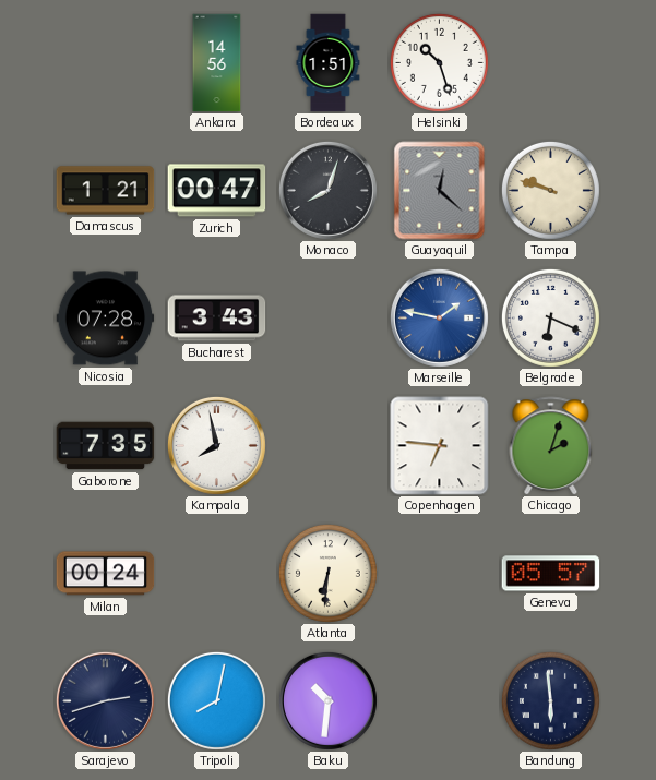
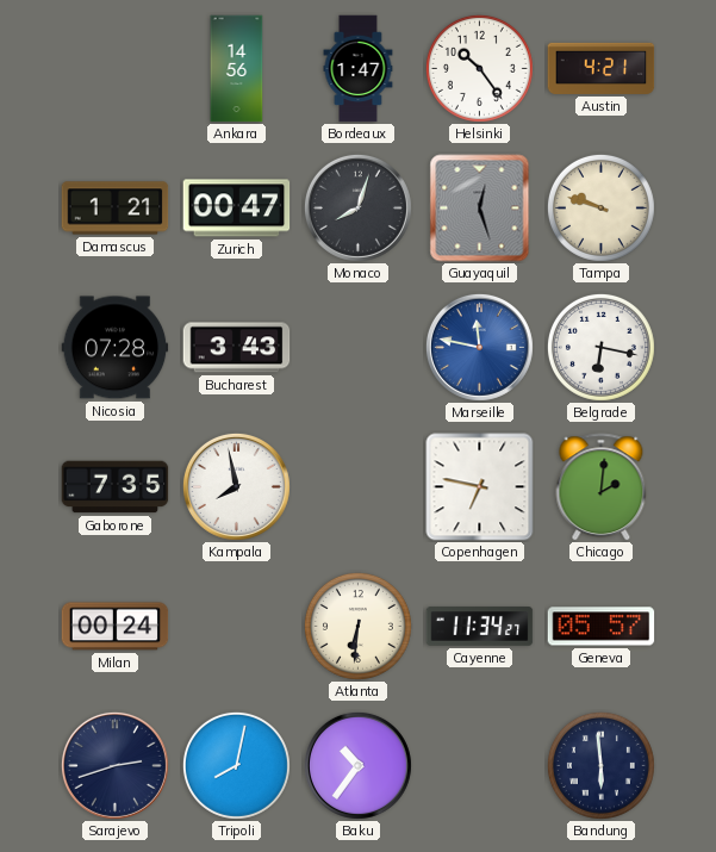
Bordeaux: 1:51 -> 1:47
Helsinki: 10:27 -> 10:24
Austin: none -> 4:21
Guayaquil: 12:22 -> 12:27
Marseille: 1:47 -> 11:47
Belgrade: 6:19 -> 6:17
Copenhagen: 6:46 -> 6:47
Chicago: 2:03 -> 2:01
Cayenne: none -> 11:34
Baku: 10:31 -> 10:36
